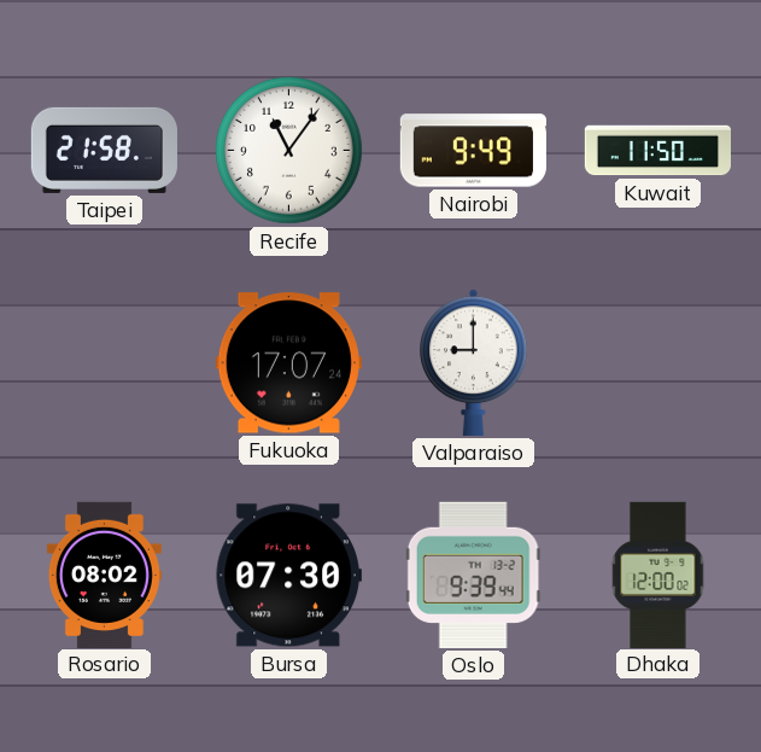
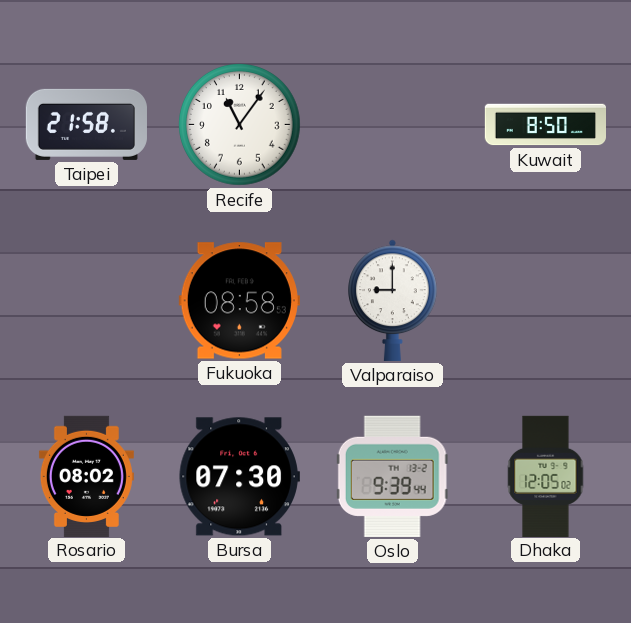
Nairobi: 9:49 -> none
Kuwait: 11:50 -> 8:50
Fukuoka: 17:07 -> 08:58
Dhaka: 12:00 -> 12:05
